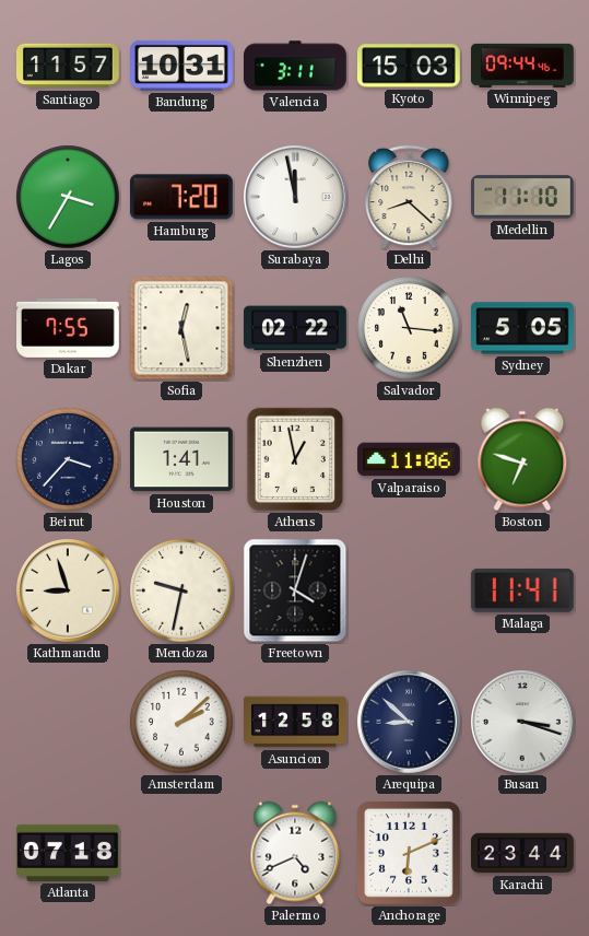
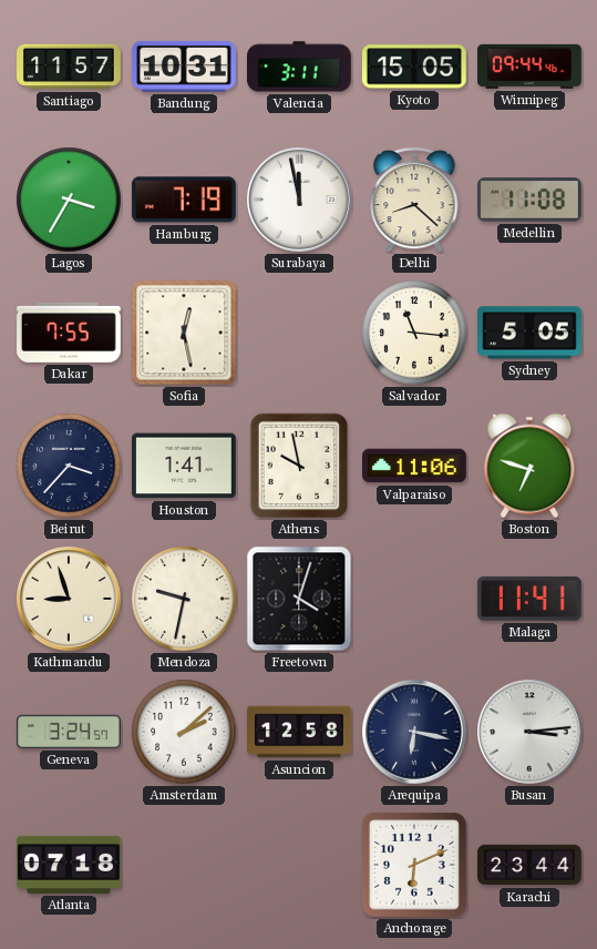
Kyoto: 15:03 -> 15:05
Hamburg: 7:20 -> 7:19
Medellin: 11:10 -> 11:08
Shenzhen: 02:22 -> none
Athens: 12:58 -> 9:58
Geneva: none -> 3:24
Arequipa: 8:52 -> 6:17
Busan: 3:18 -> 3:14
Palermo: 4:41 -> none
